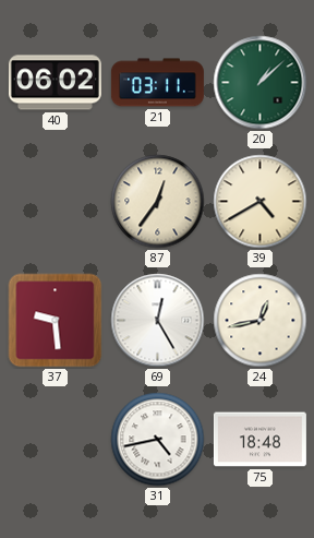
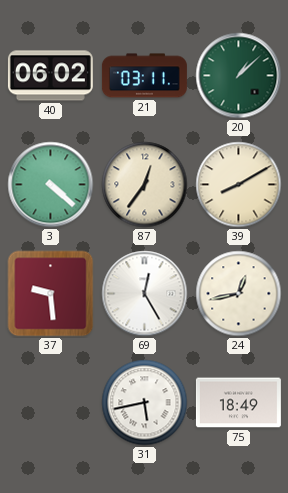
3: none -> 4:22
39: 4:40 -> 8:10
31: 4:43 -> 5:43
75: 18:48 -> 18:49
